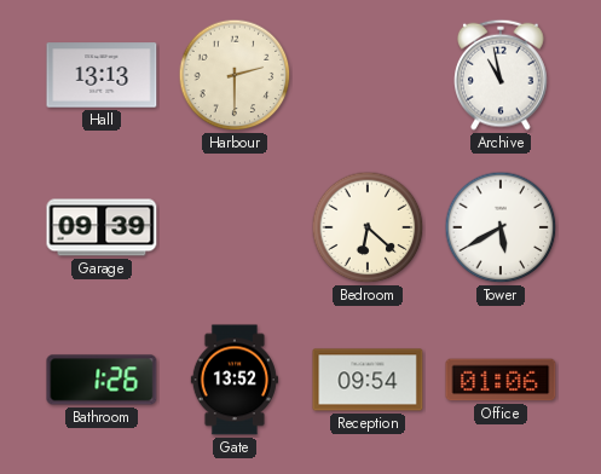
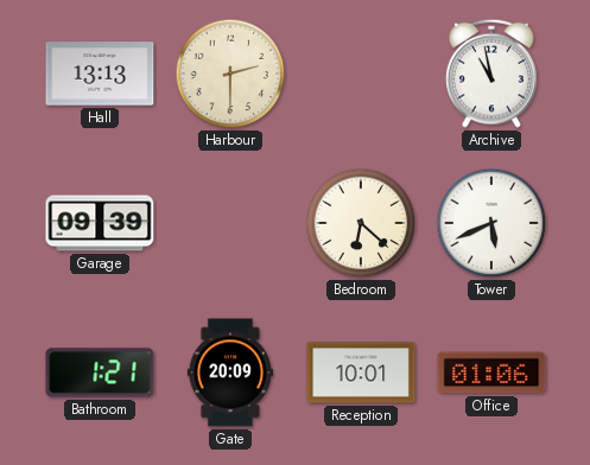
Tower: 5:40 -> 5:41
Bathroom: 1:26 -> 1:21
Gate: 13:52 -> 20:09
Reception: 09:54 -> 10:01
